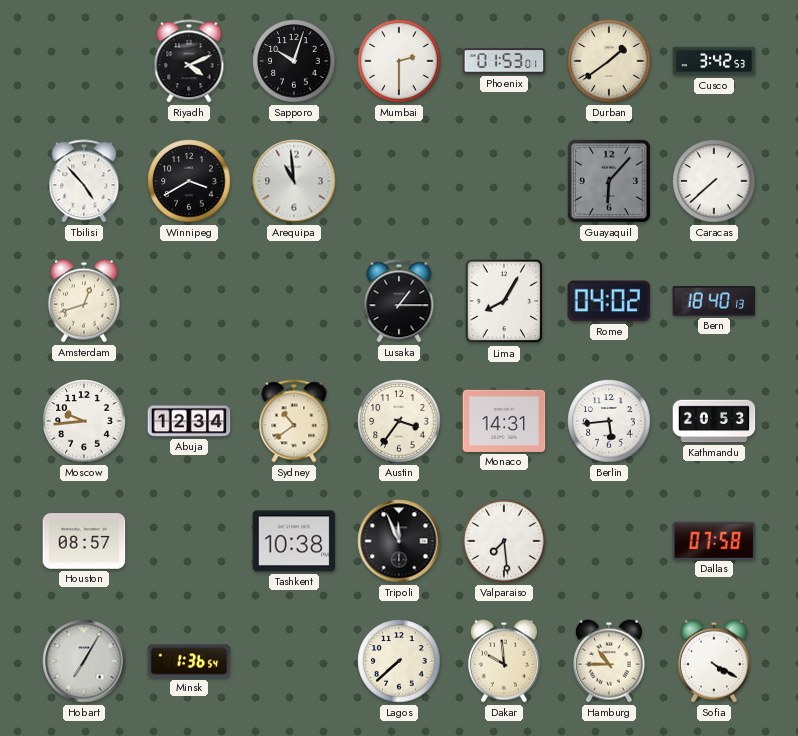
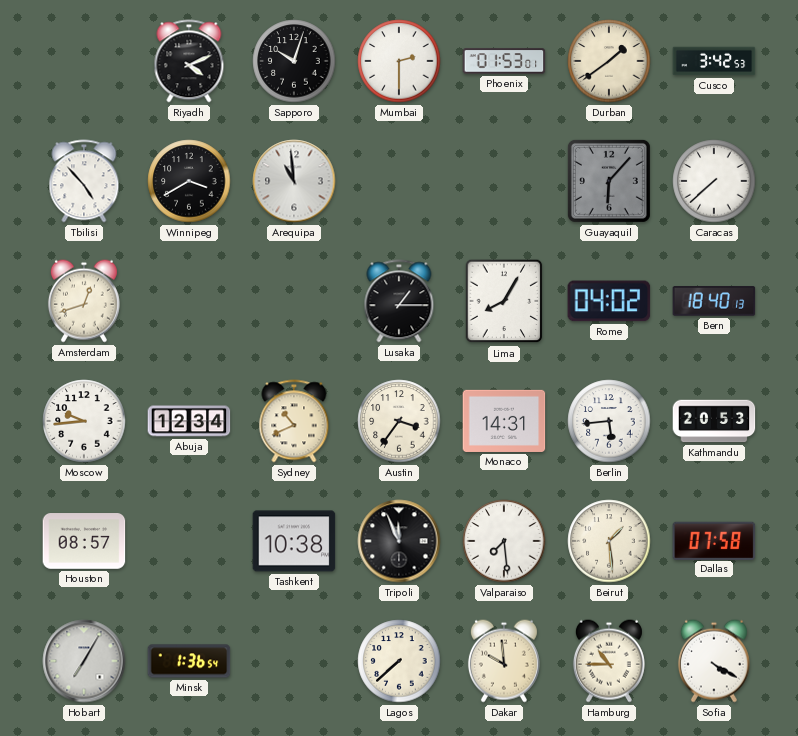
Sydney: 10:39 -> 10:41
Beirut: none -> 1:29
